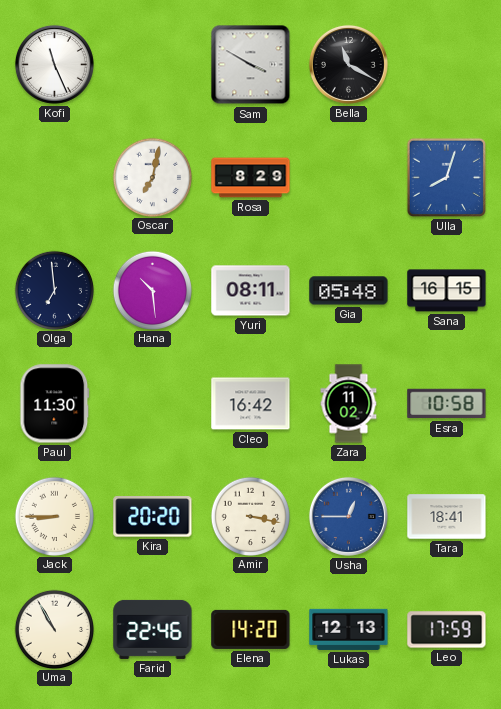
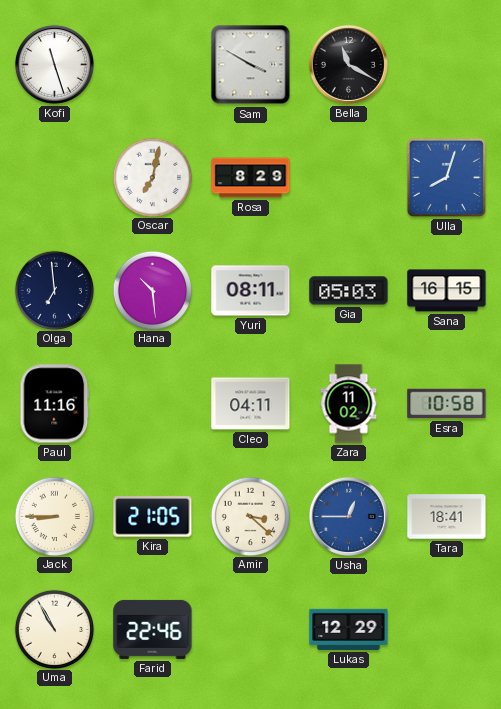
Kofi: 11:26 -> 11:27
Gia: 05:48 -> 05:03
Paul: 11:30 -> 11:16
Cleo: 16:42 -> 04:11
Kira: 20:20 -> 21:05
Amir: 3:17 -> 3:22
Elena: 14:20 -> none
Lukas: 12:13 -> 12:29
Leo: 17:59 -> none
